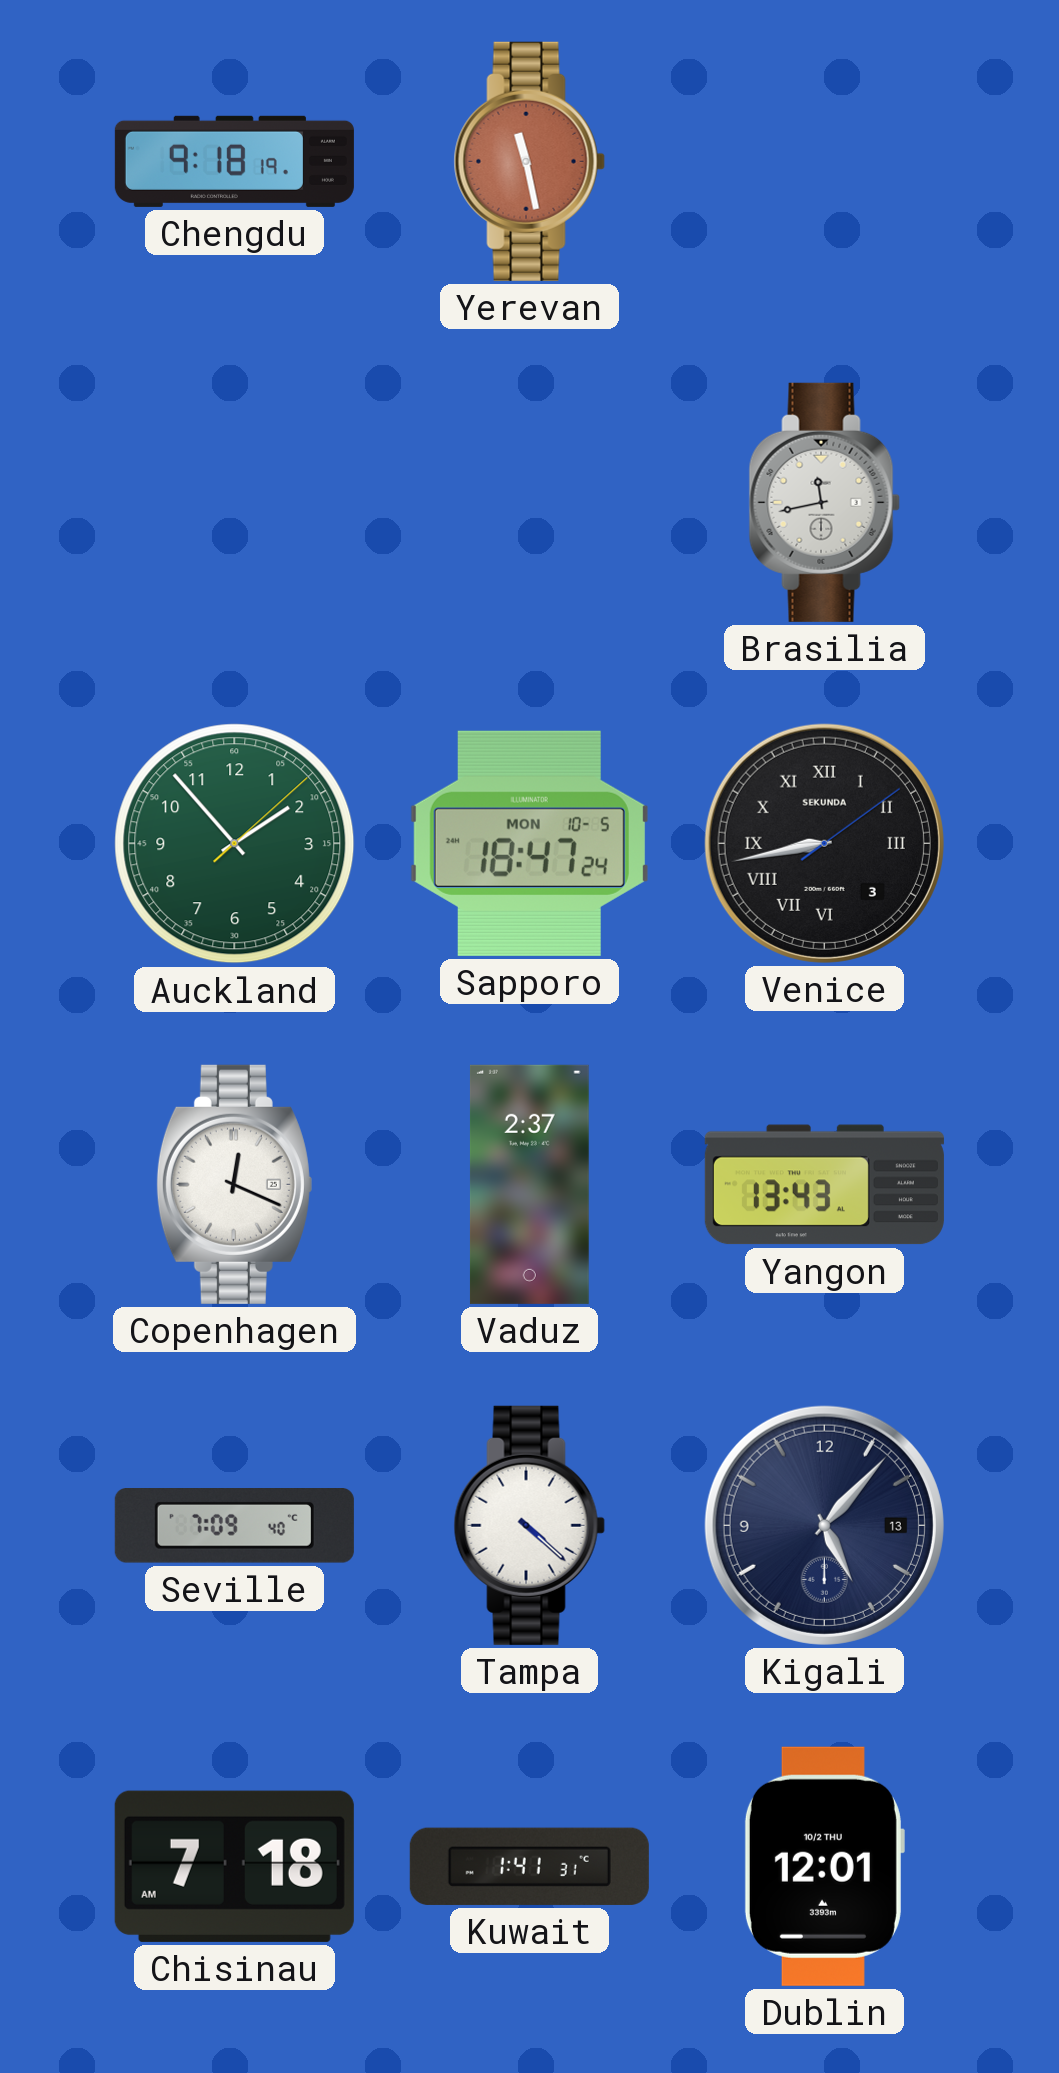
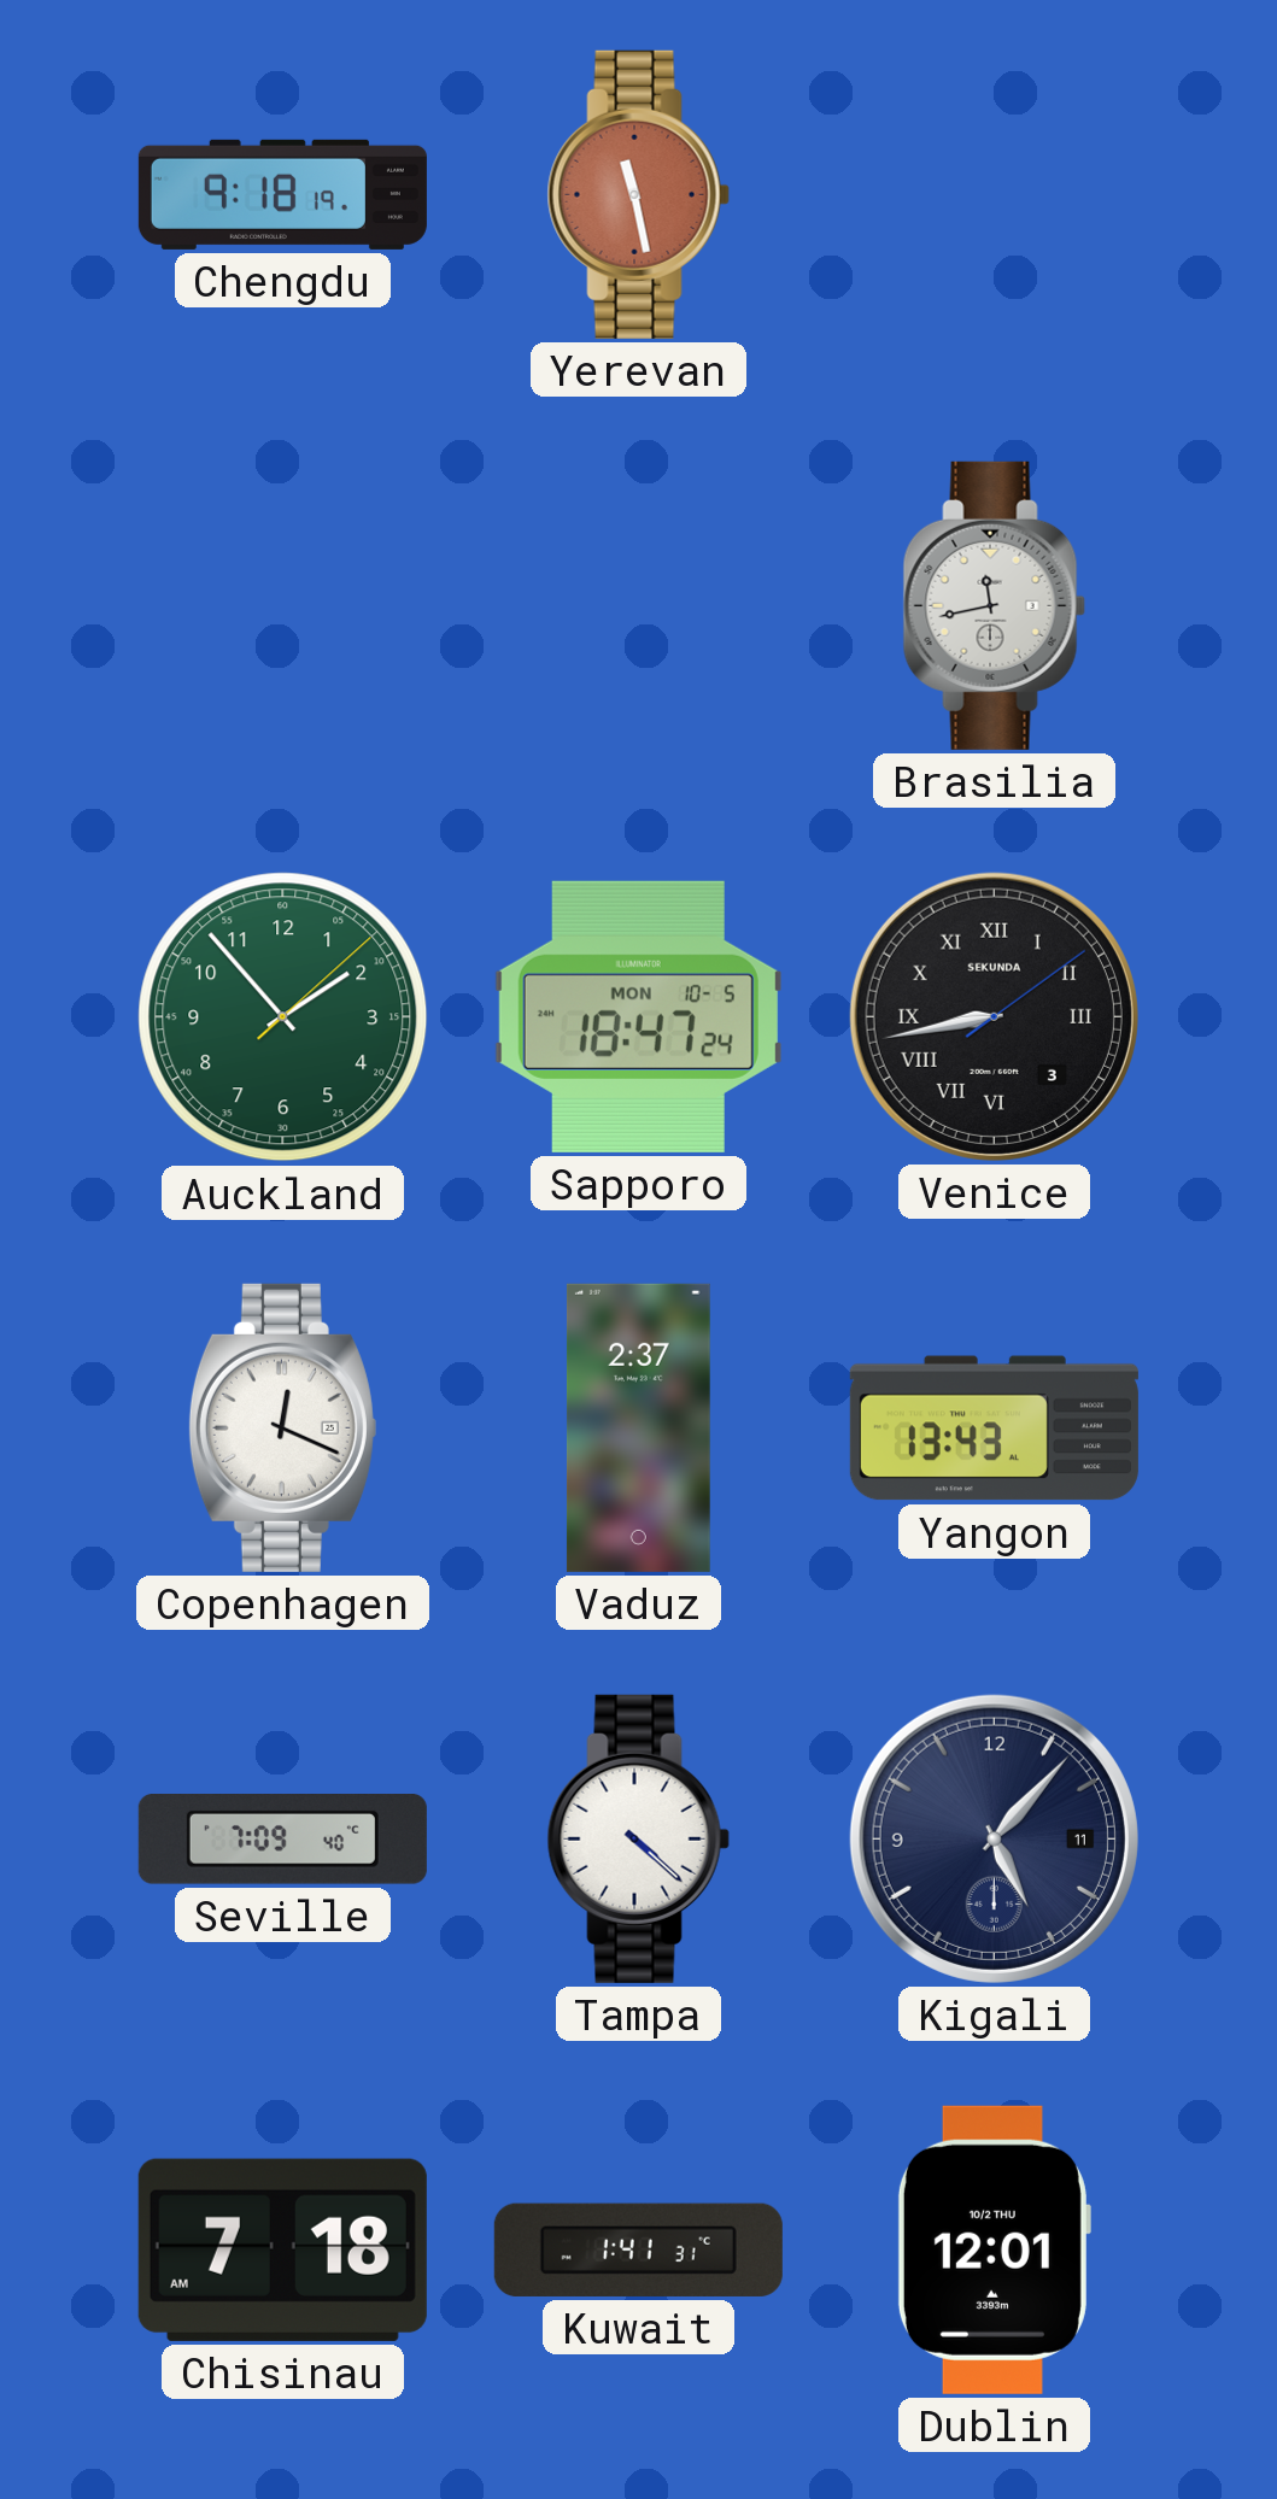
Kigali date: 13 -> 11
